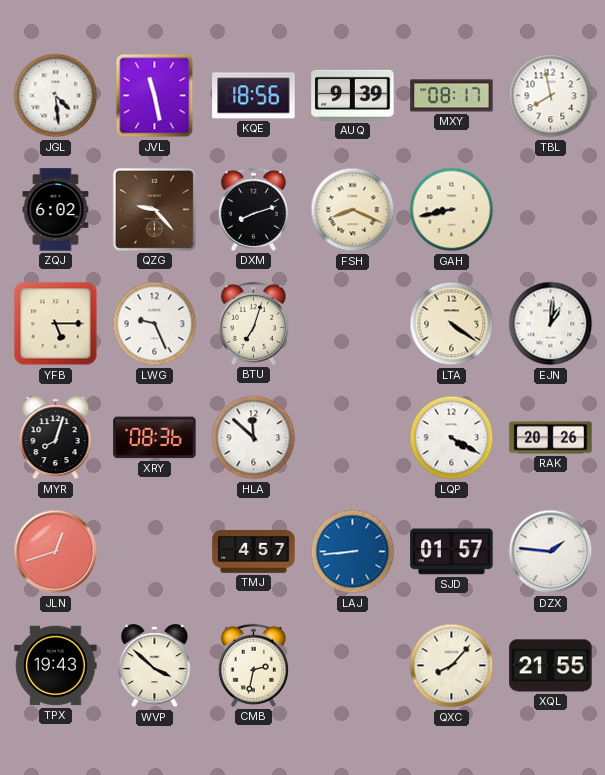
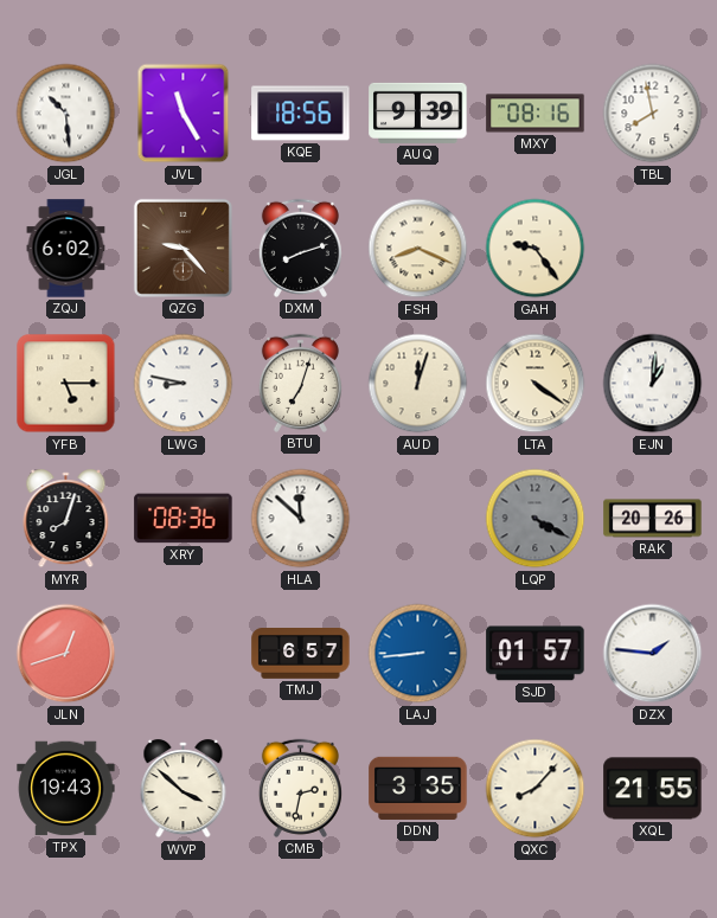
JGL: 4:29 -> 10:29
JVL: 11:28 -> 11:25
MXY: 08:17 -> 08:16
GAH: 8:43 -> 9:24
LWG: 9:26 -> 8:47
AUD: none -> 12:03
LQP dial: white -> grey
TMJ: 4:57 -> 6:57
DDN: none -> 3:35
